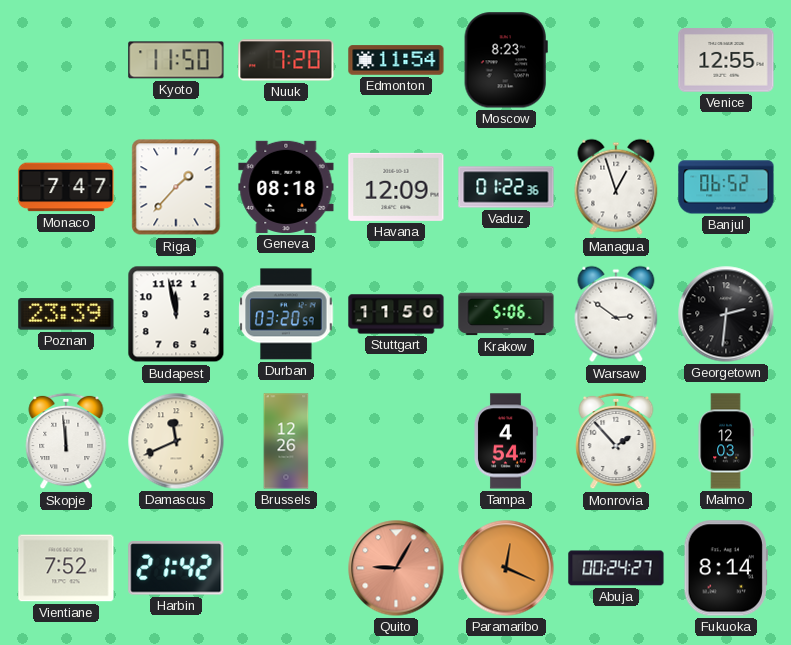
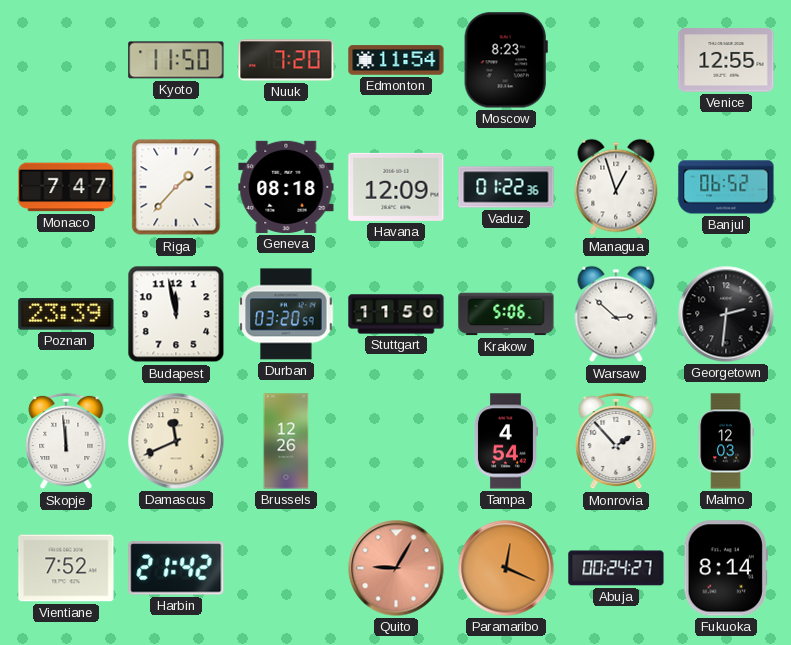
Warsaw: 2:51 -> 2:52
